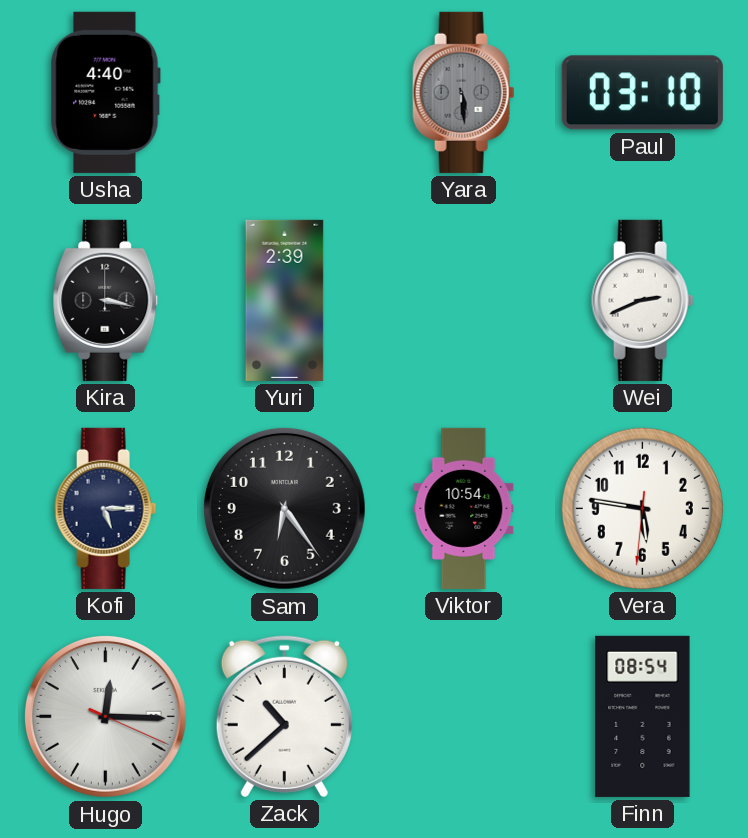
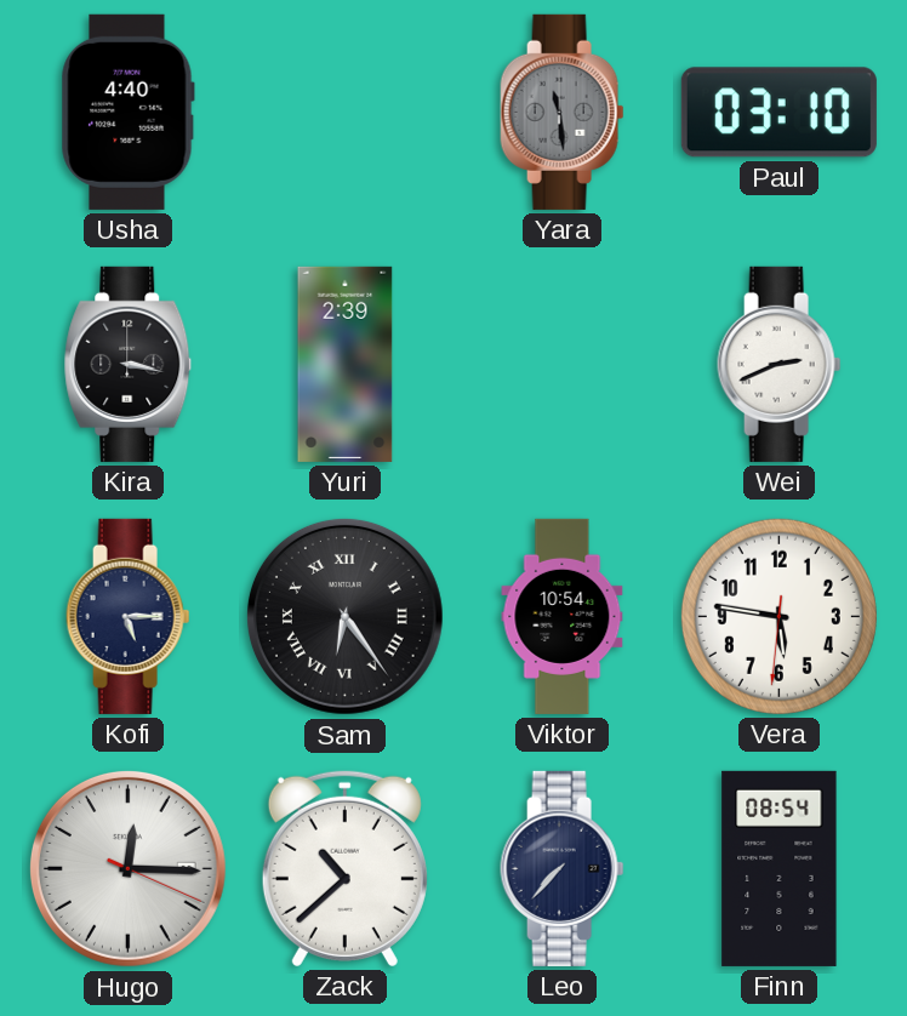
Yara: 5:29 -> 11:29
Sam numerals: Arabic -> Roman
Leo: none -> 7:37
